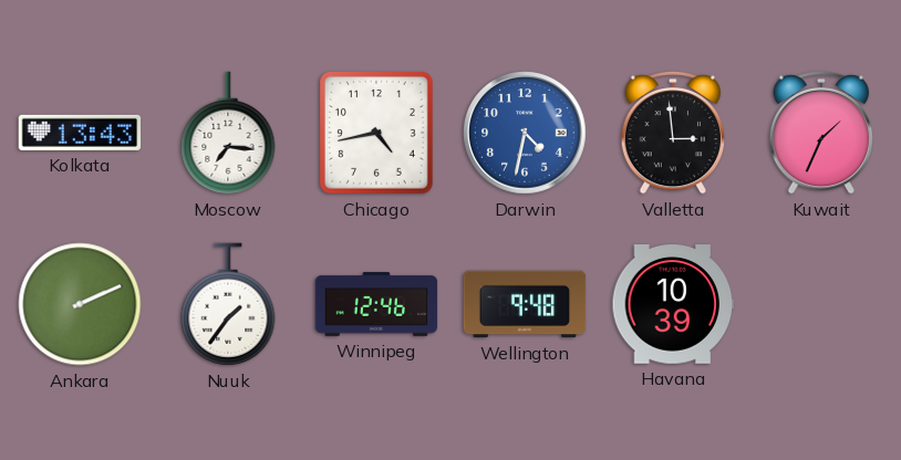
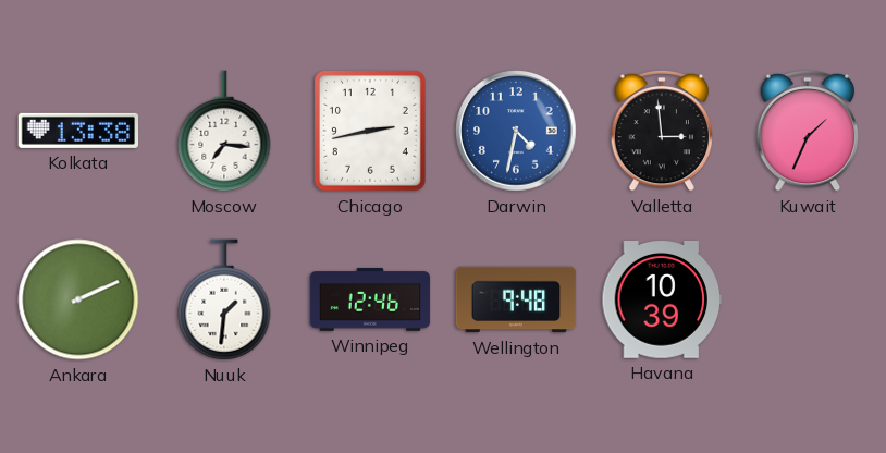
Kolkata: 13:43 -> 13:38
Chicago: 4:43 -> 2:43
Nuuk: 1:36 -> 1:31
